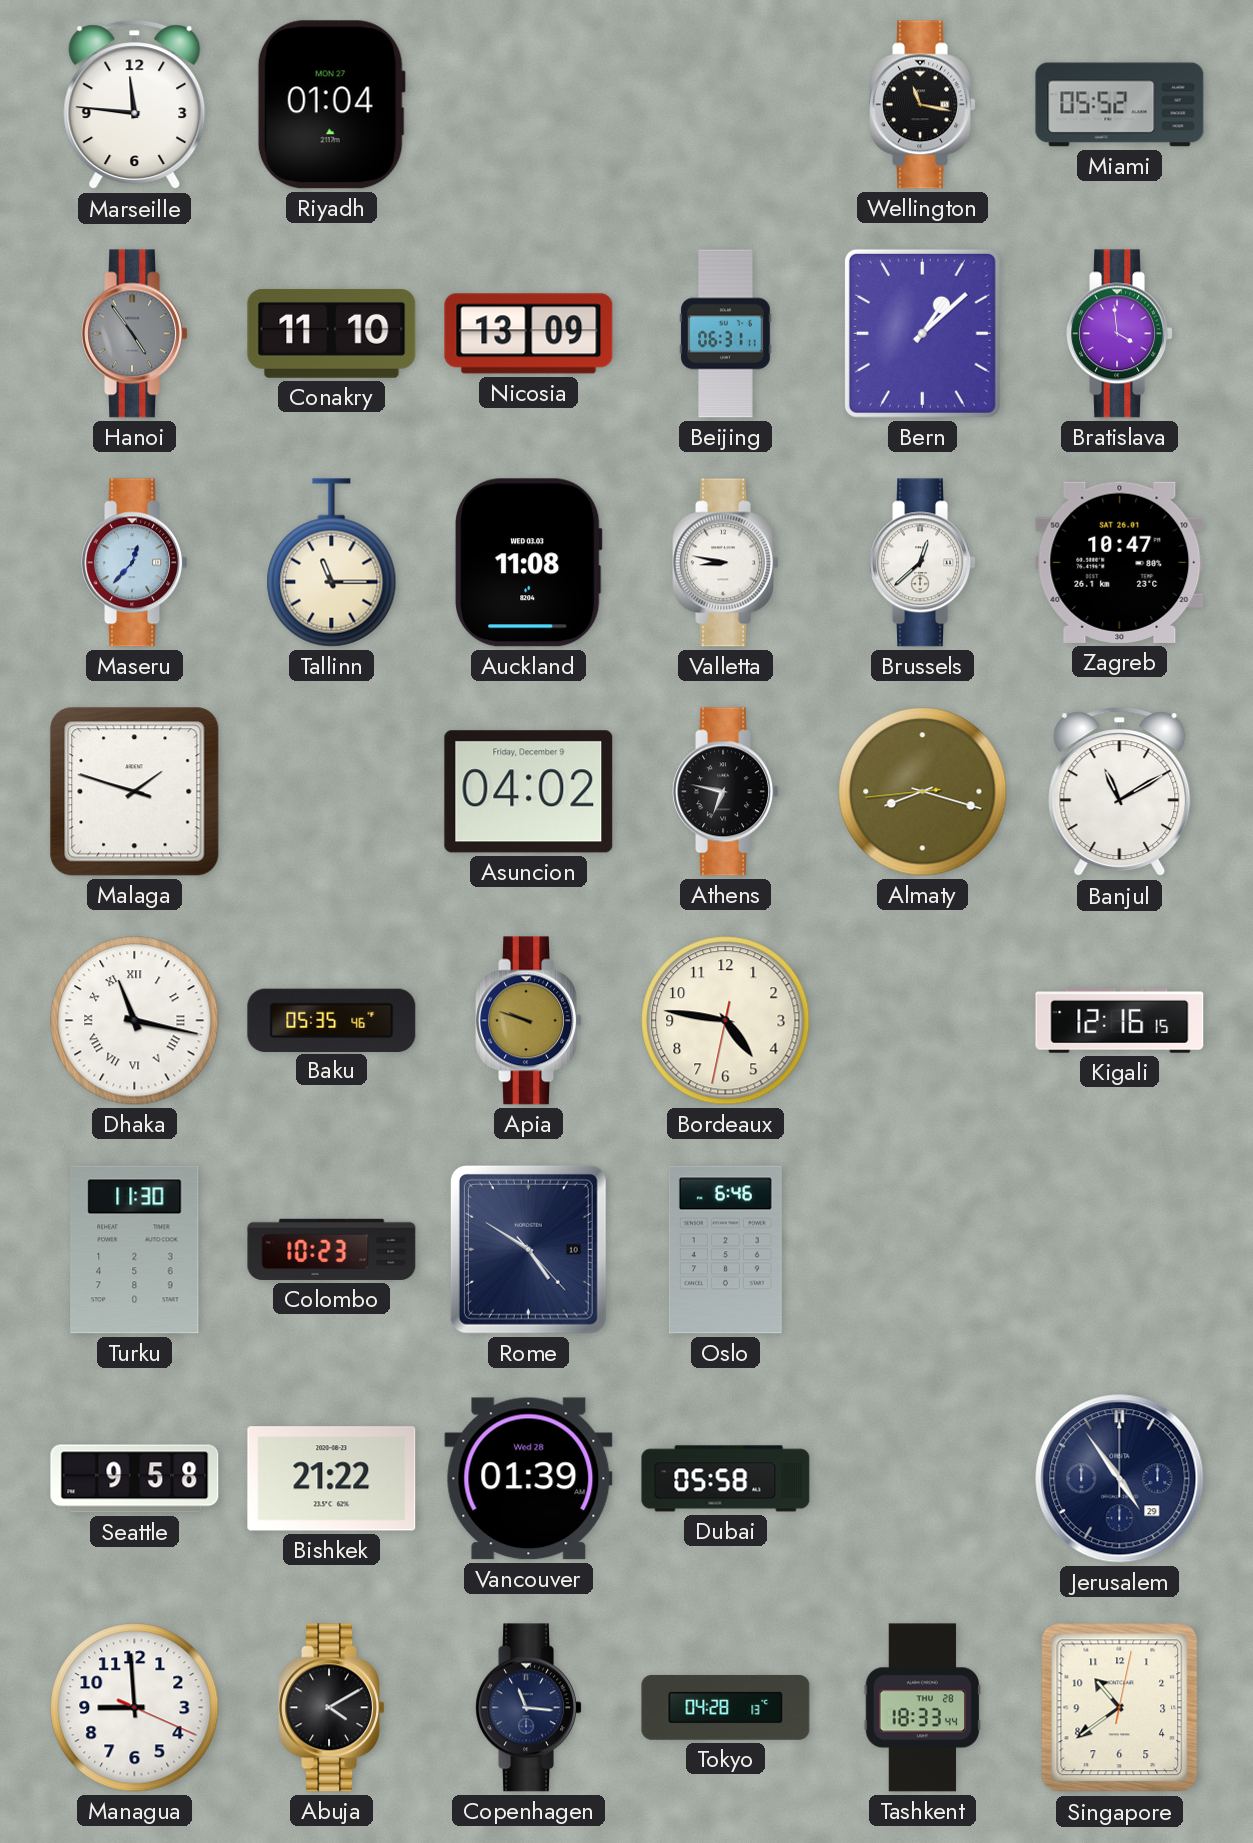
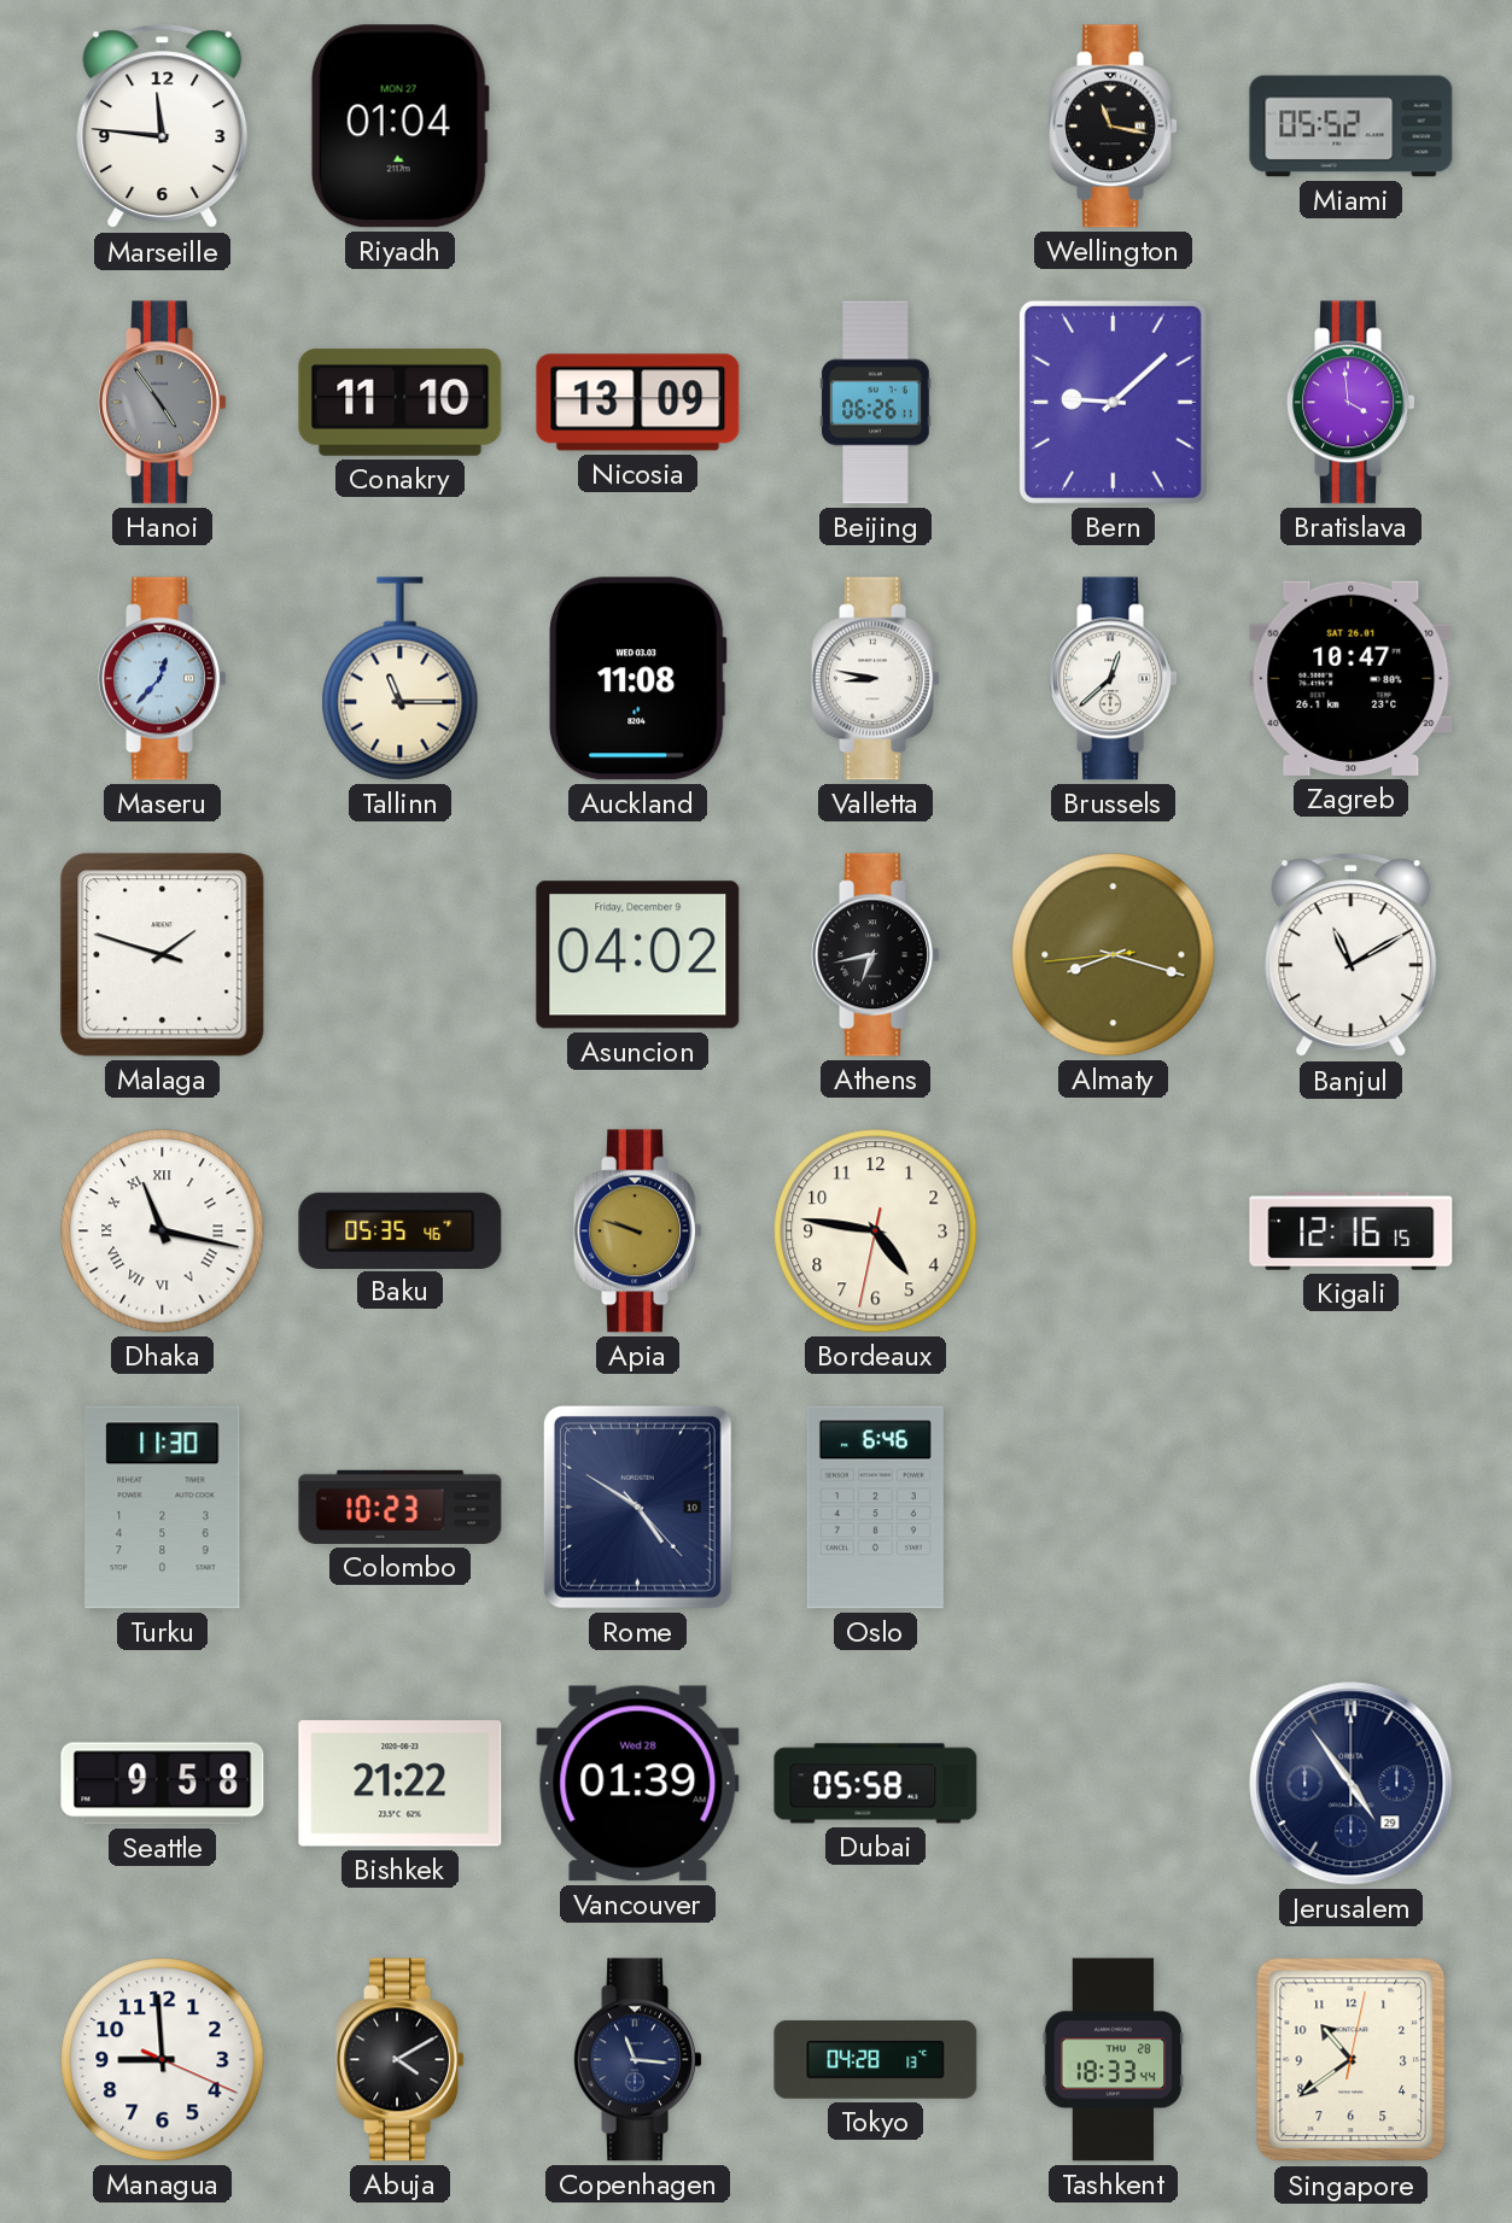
Beijing: 06:31 -> 06:26
Bern: 1:08 -> 9:08
Athens: 6:47 -> 6:43
